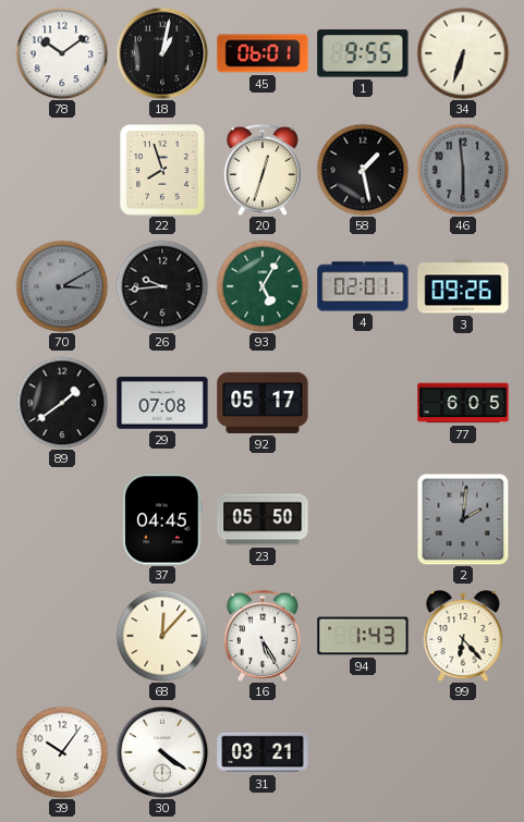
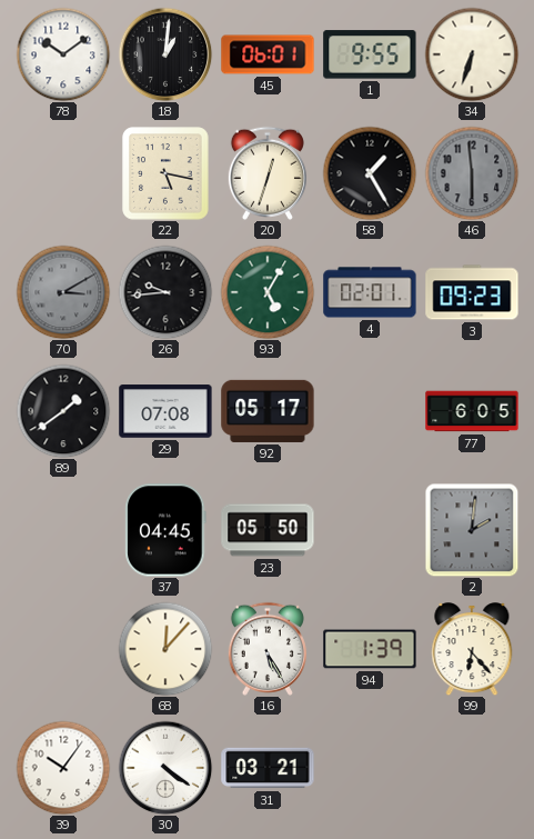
18: 1:02 -> 1:01
22: 7:57 -> 5:17
58: 1:28 -> 1:25
3: 09:26 -> 09:23
94: 1:43 -> 1:39
